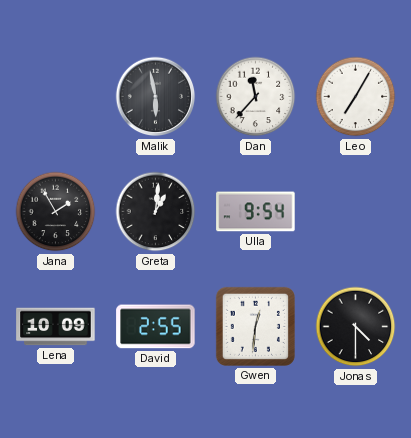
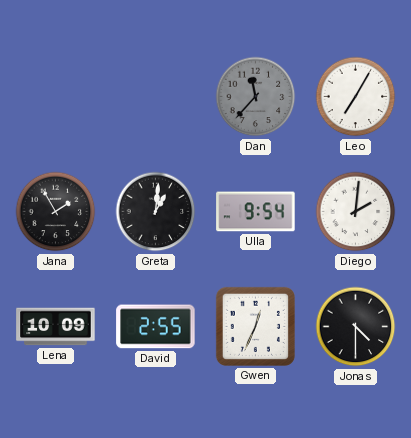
Malik: 5:58 -> none
Dan dial: white -> grey
Diego: none -> 2:01
Gwen: 12:31 -> 12:34
